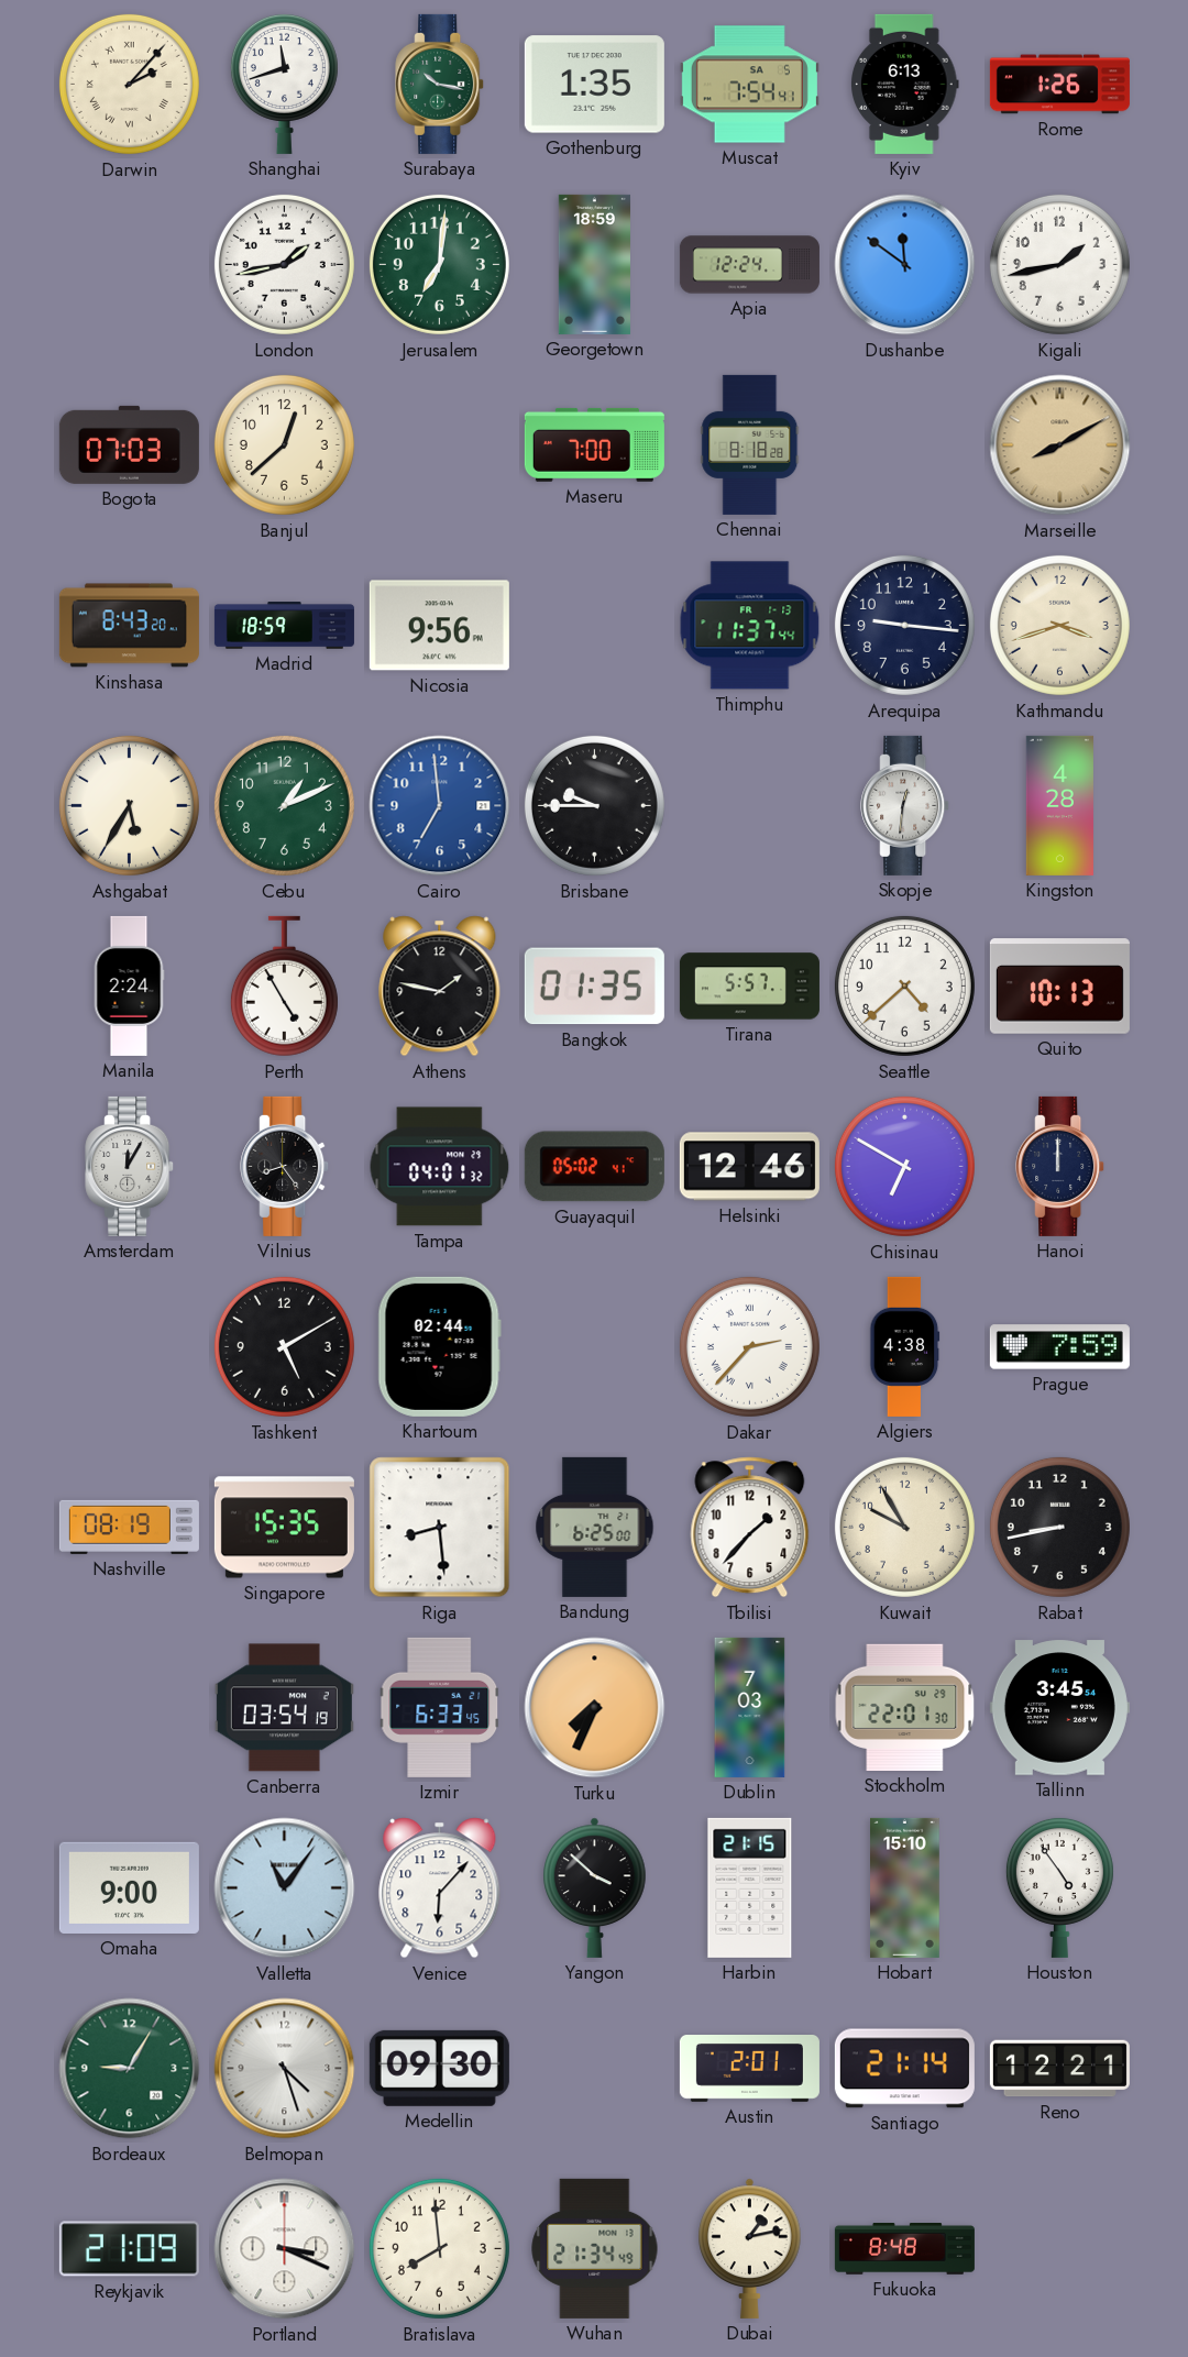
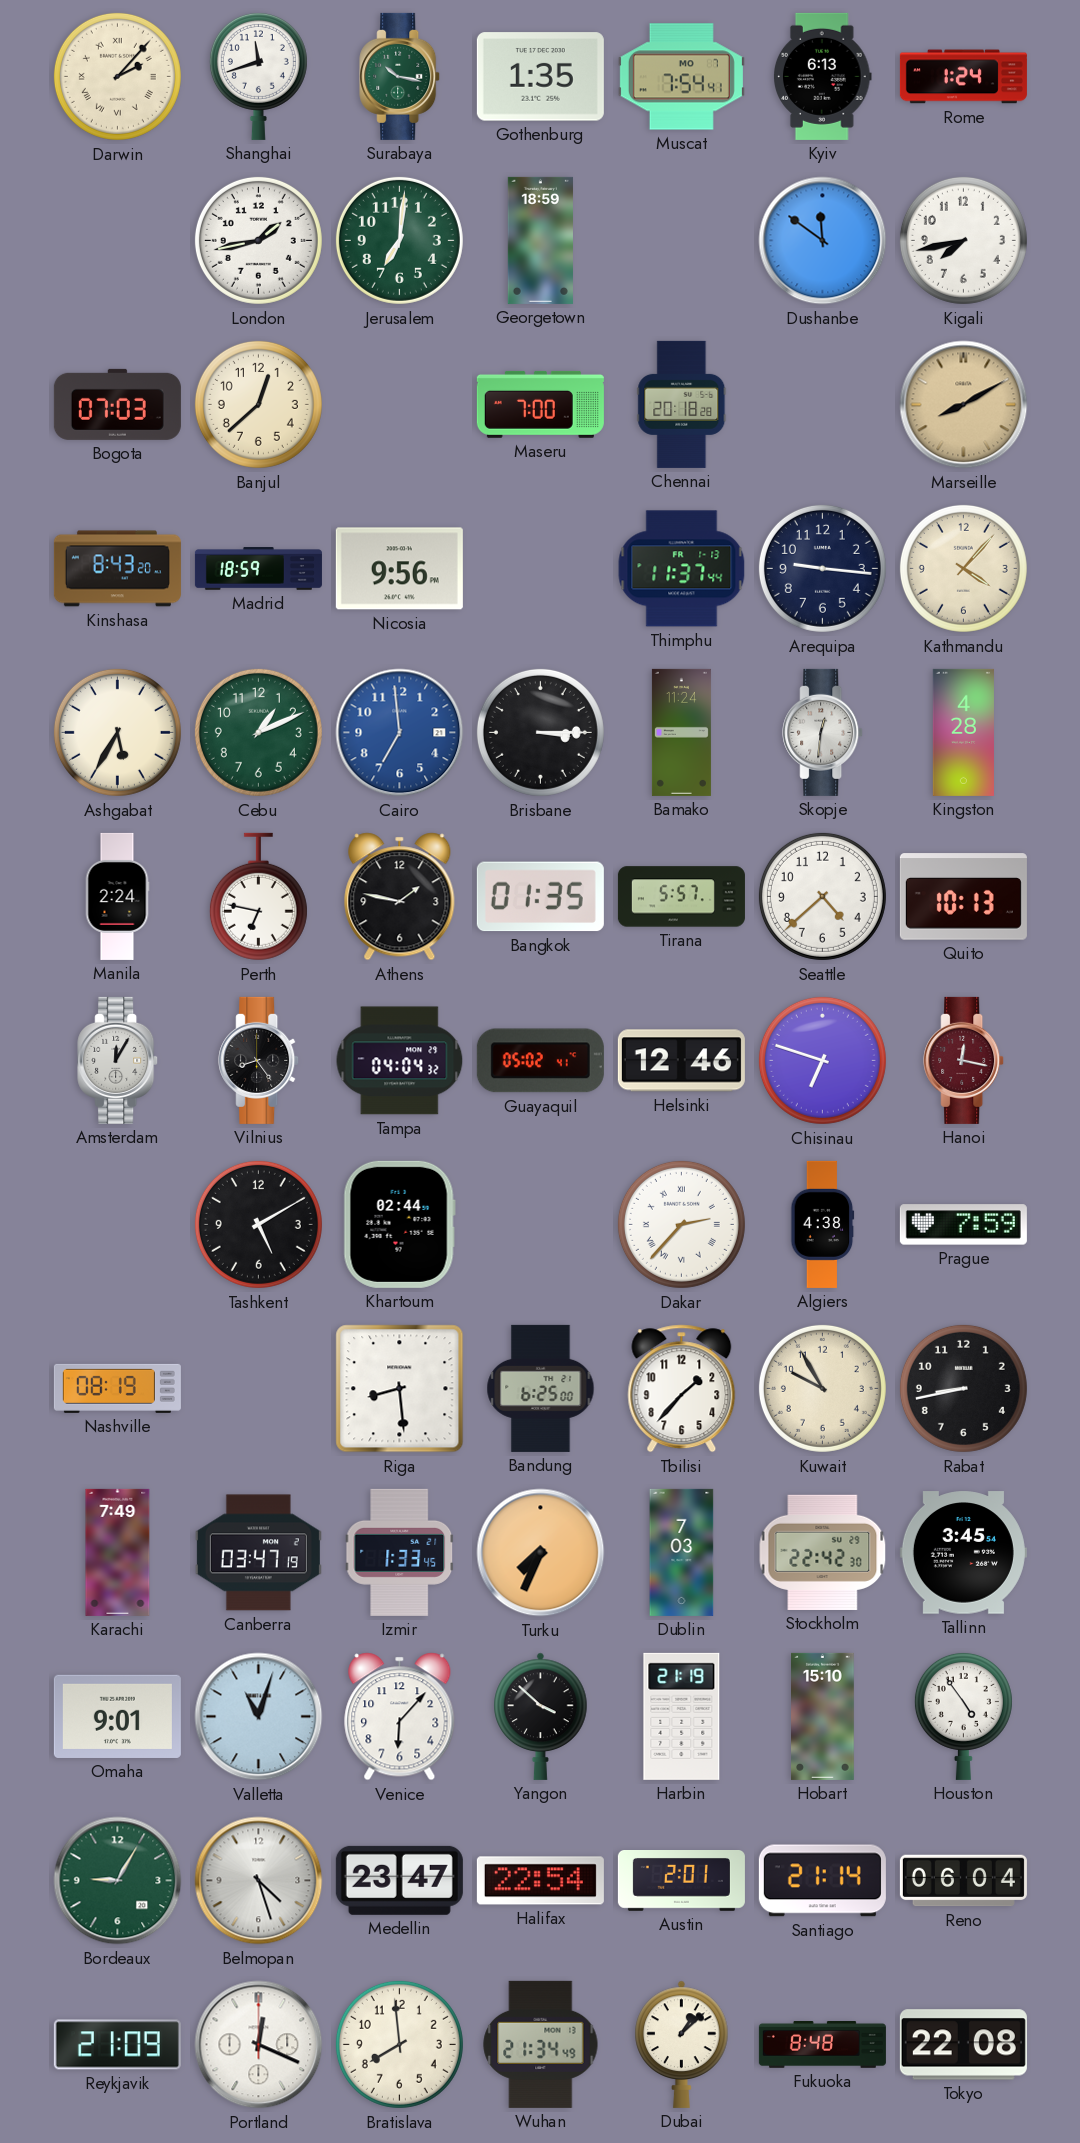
Muscat date: SA 5 -> MO 7
Rome: 1:26 -> 1:24
Apia: 12:24 -> none
Kigali: 1:43 -> 7:43
Chennai: 8:18 -> 20:18
Kathmandu: 3:42 -> 4:07
Brisbane: 9:45 -> 3:15
Bamako: none -> 11:24
Perth: 4:55 -> 6:47
Tampa: 04:01 -> 04:04
Chisinau: 6:50 -> 6:48
Hanoi: 12:00 -> 12:17
Hanoi dial: navy -> burgundy
Singapore: 15:35 -> none
Karachi: none -> 7:49
Canberra: 03:54 -> 03:47
Izmir: 6:33 -> 1:33
Stockholm: 22:01 -> 22:42
Omaha: 9:00 -> 9:01
Valletta: 11:06 -> 11:03
Harbin: 21:15 -> 21:19
Medellin: 09:30 -> 23:47
Halifax: none -> 22:54
Reno: 12:21 -> 06:04
Portland: 3:19 -> 12:19
Dubai: 1:13 -> 1:08
Tokyo: none -> 22:08
